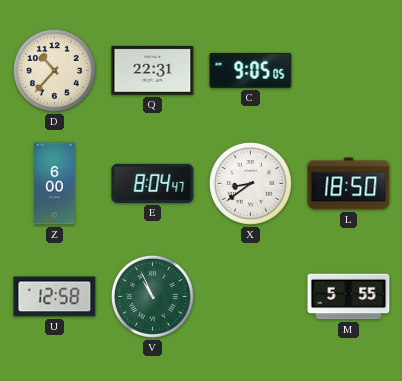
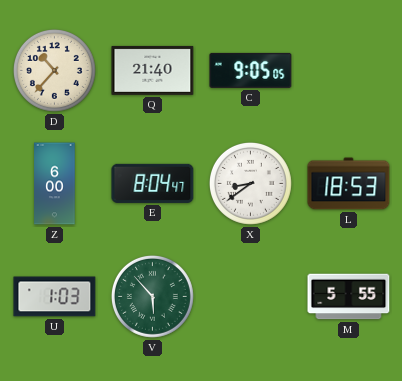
Q: 22:31 -> 21:40
L: 18:50 -> 18:53
U: 12:58 -> 1:03
V: 10:56 -> 5:53
